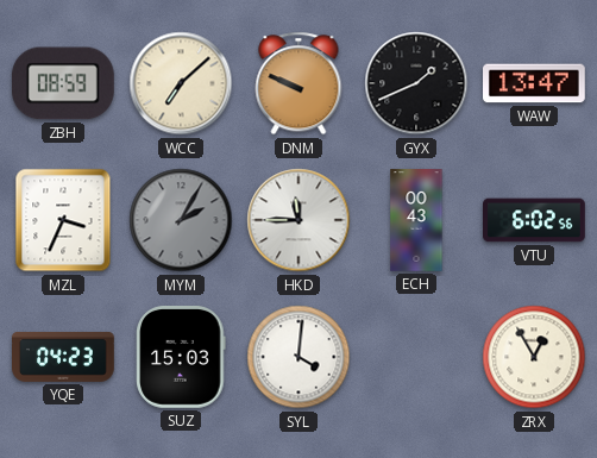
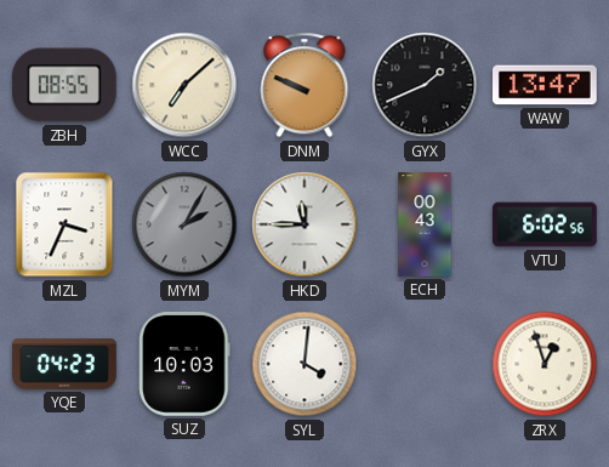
ZBH: 08:59 -> 08:55
SUZ: 15:03 -> 10:03
ZRX: 12:55 -> 12:57
